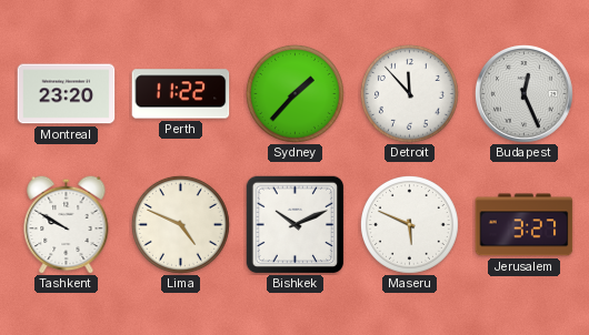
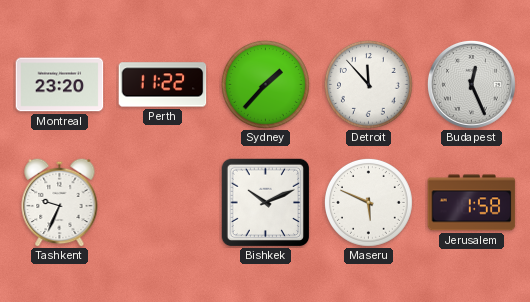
Tashkent: 9:50 -> 9:34
Lima: 4:49 -> none
Jerusalem: 3:27 -> 1:58
